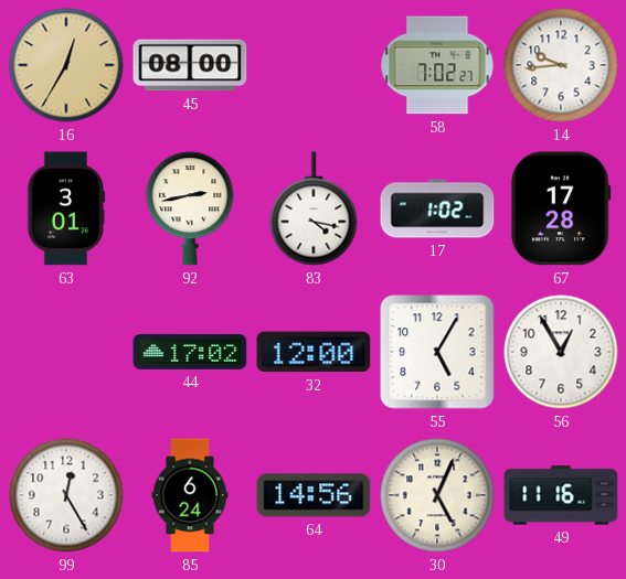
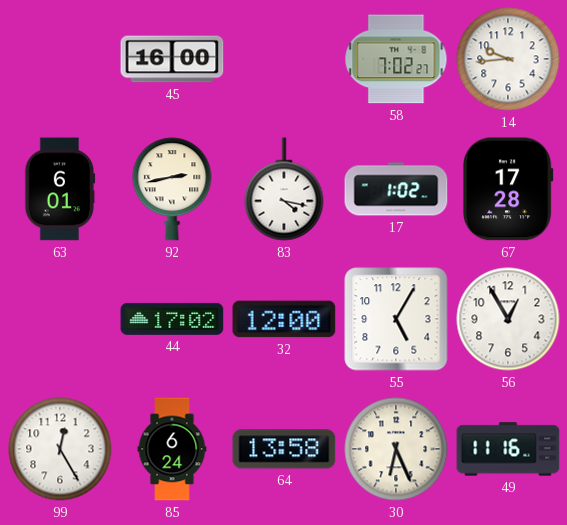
16: 12:35 -> none
45: 08:00 -> 16:00
63: 3:01 -> 6:01
64: 14:56 -> 13:58
30: 5:04 -> 6:26
